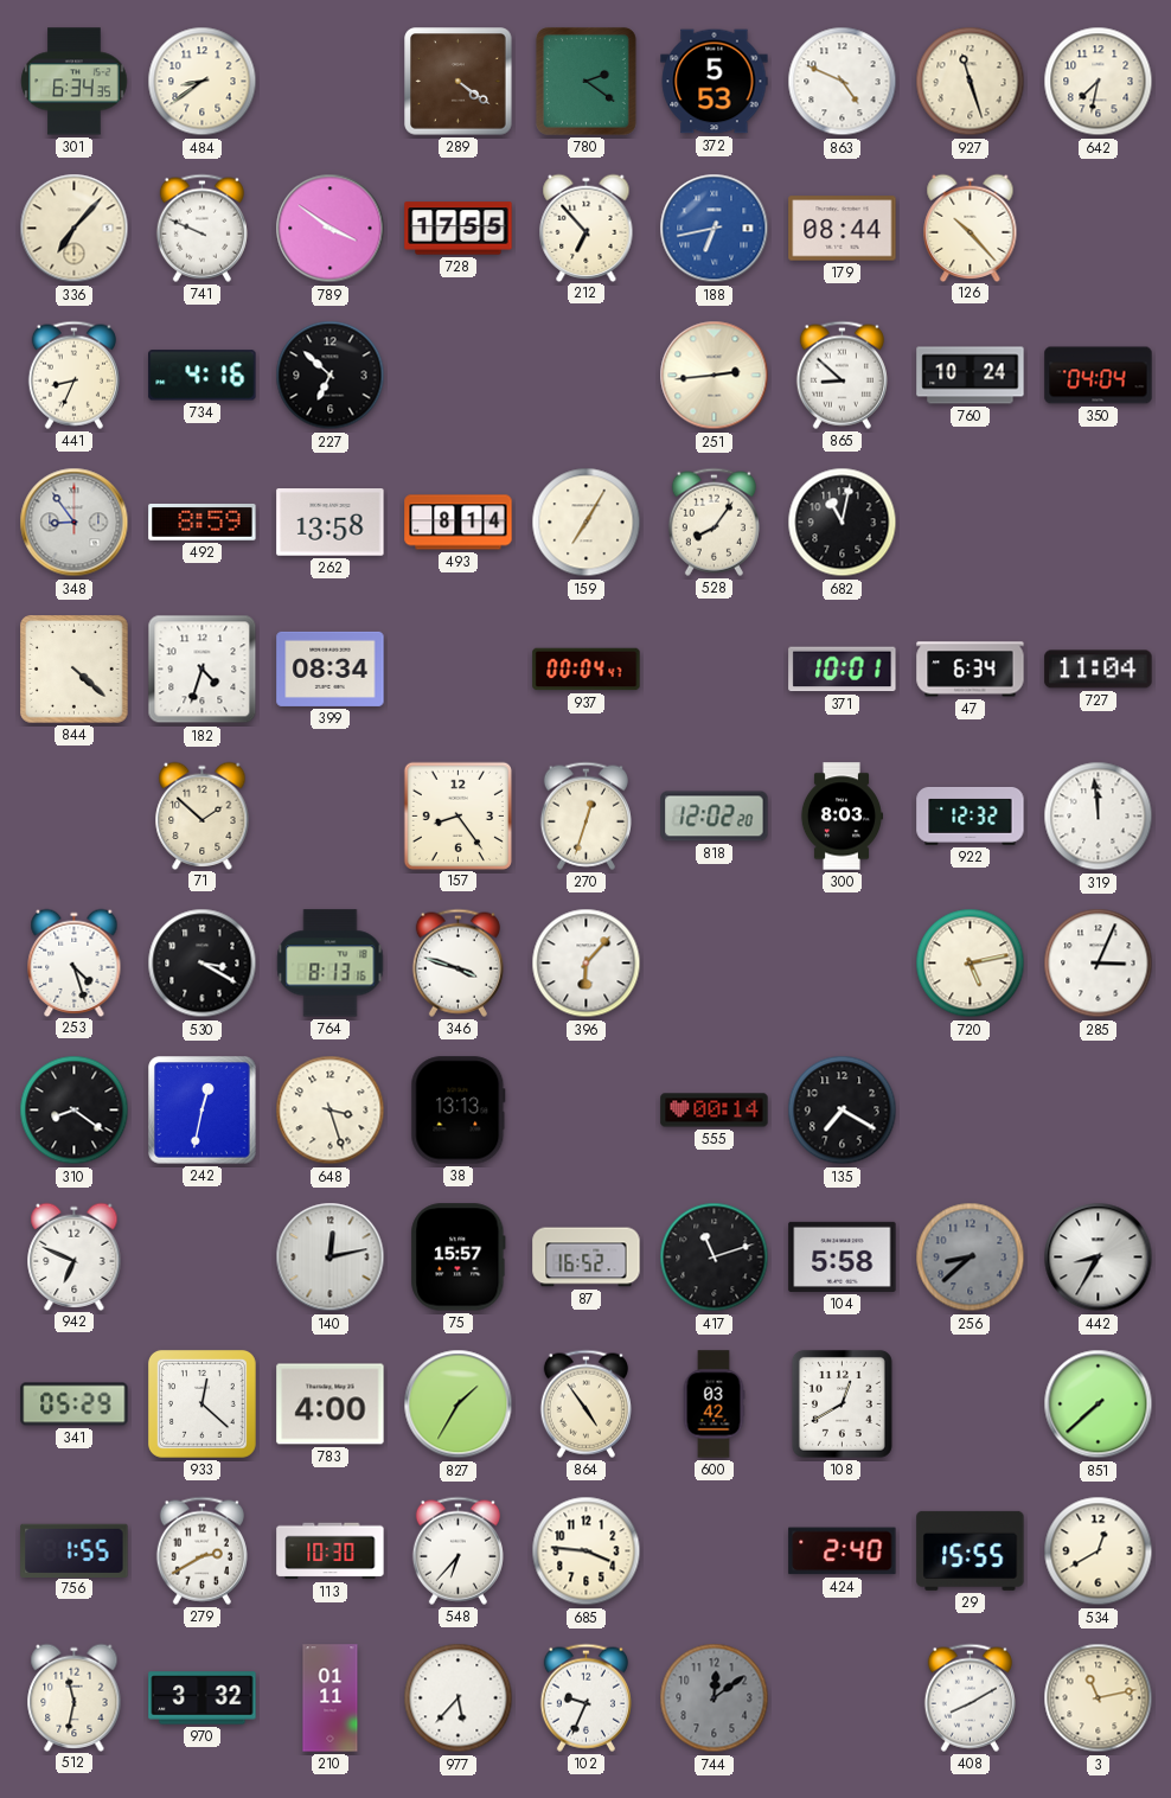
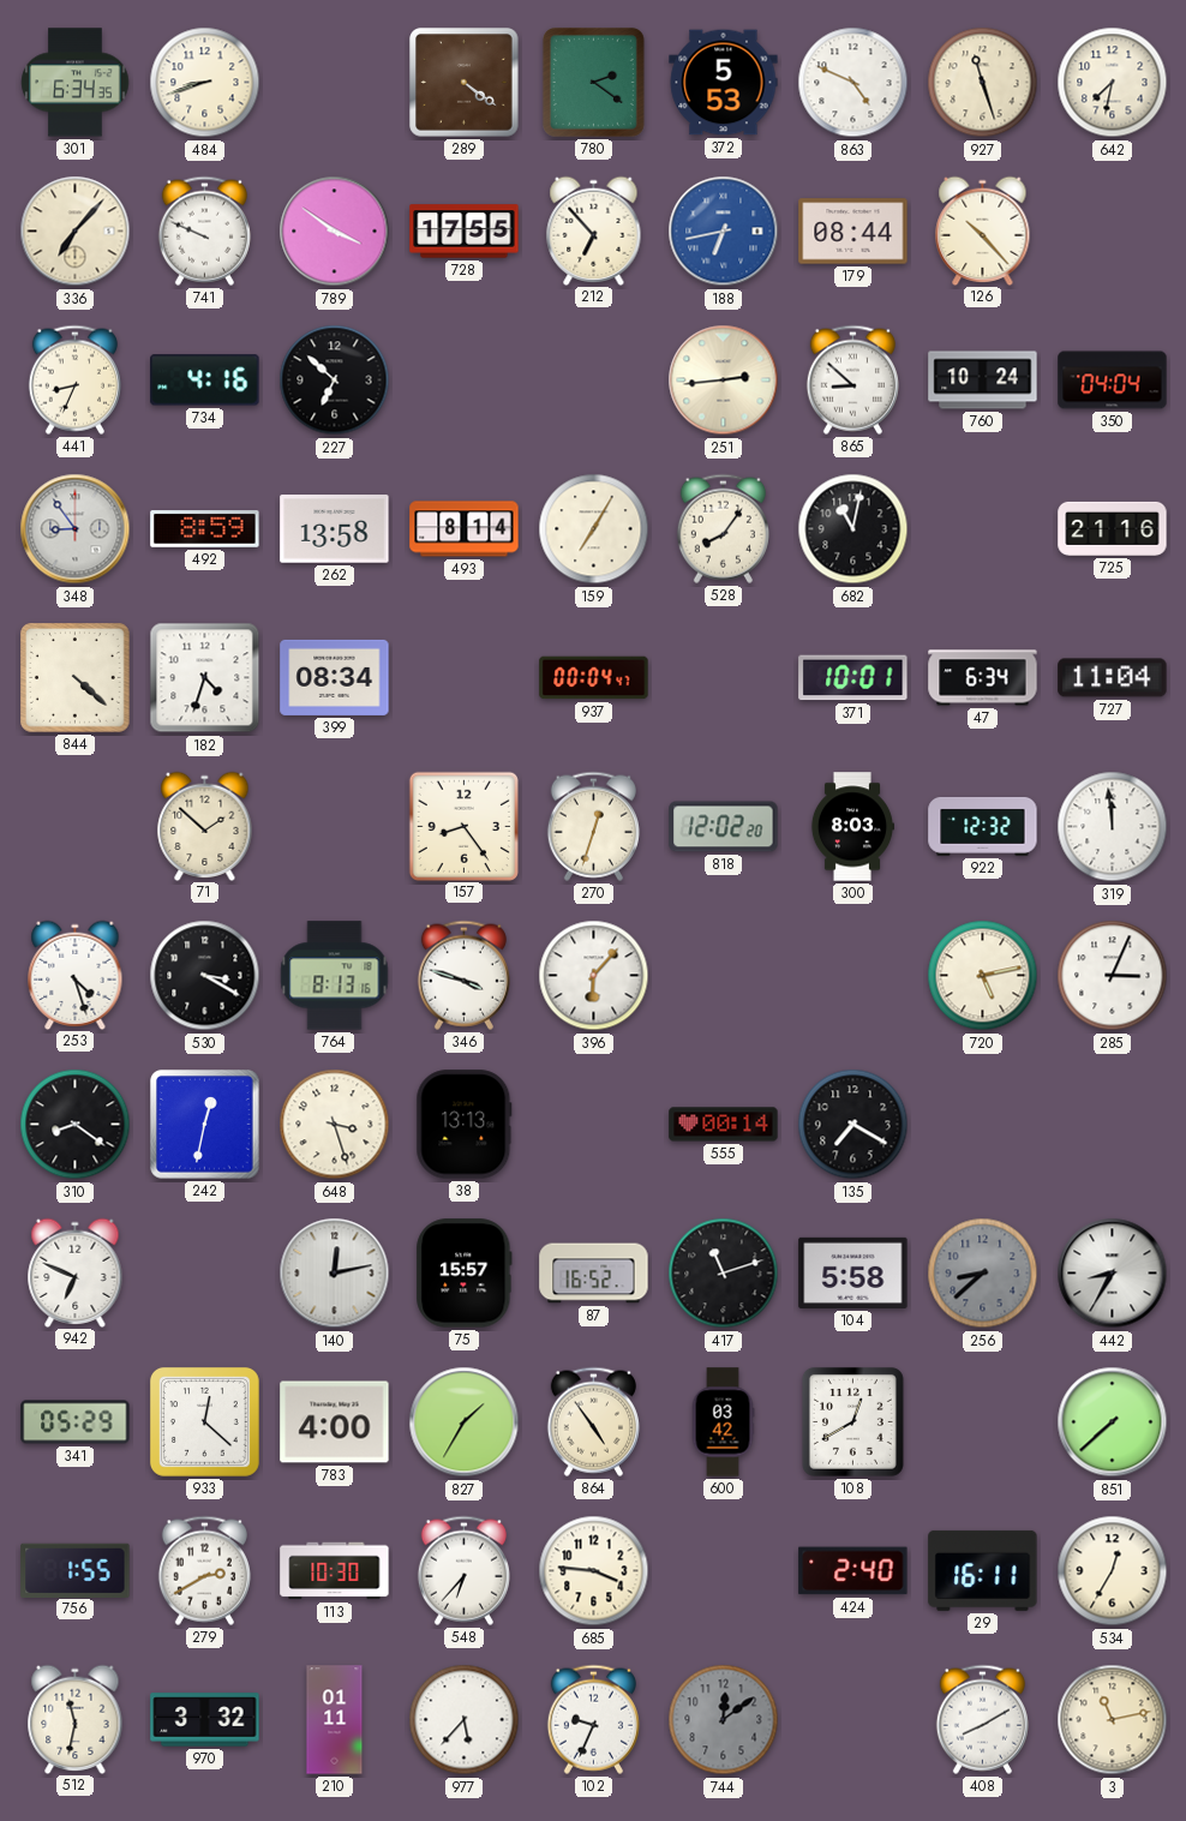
484: 8:39 -> 8:42
725: none -> 21:16
29: 15:55 -> 16:11
534: 12:40 -> 12:35
